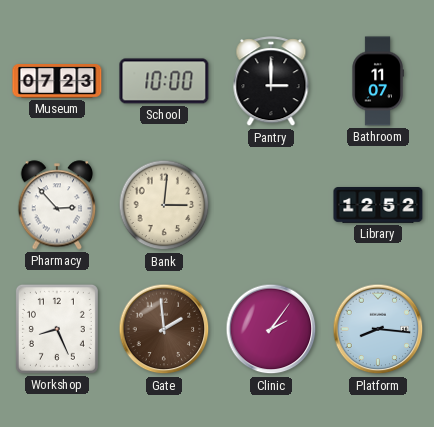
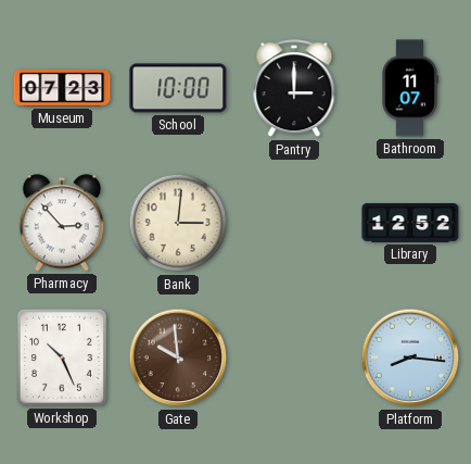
Workshop: 8:26 -> 10:26
Gate: 1:59 -> 9:59
Clinic: 2:06 -> none
